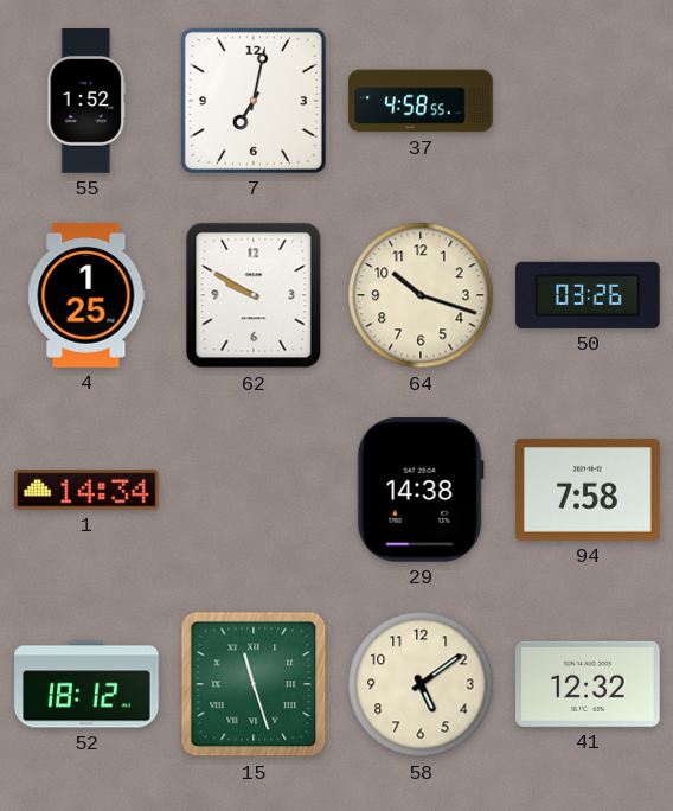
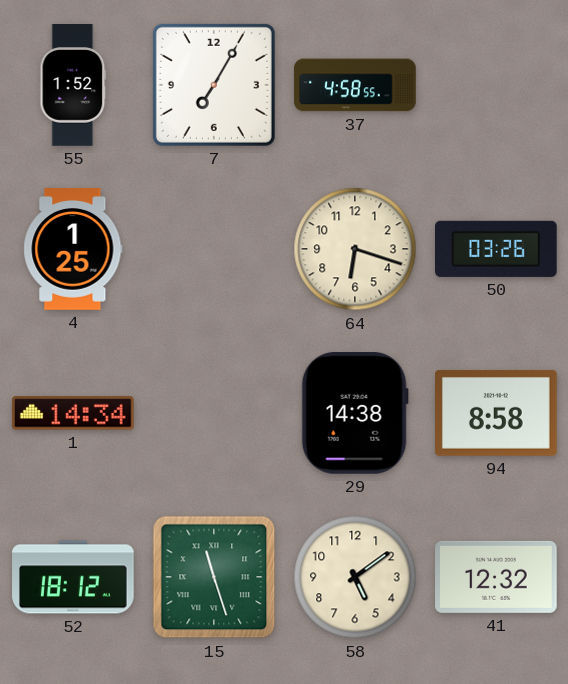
7: 7:02 -> 7:05
62: 9:50 -> none
64: 10:18 -> 6:18
94: 7:58 -> 8:58
